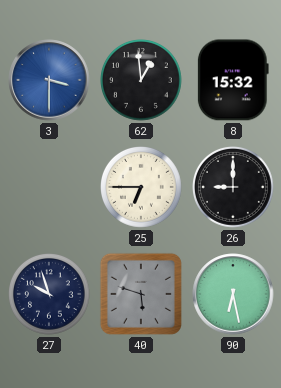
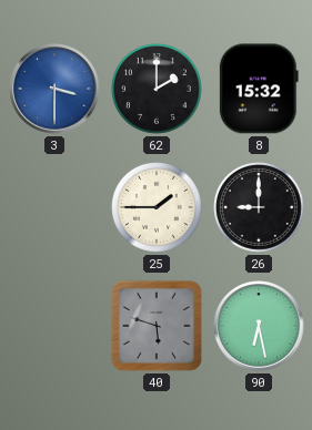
62: 12:59 -> 2:00
25: 6:45 -> 1:45
27: 9:57 -> none
